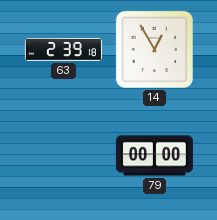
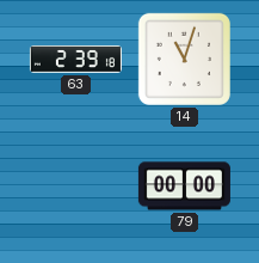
14: 12:55 -> 11:03
